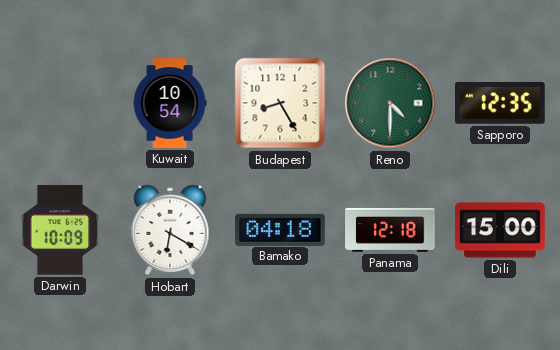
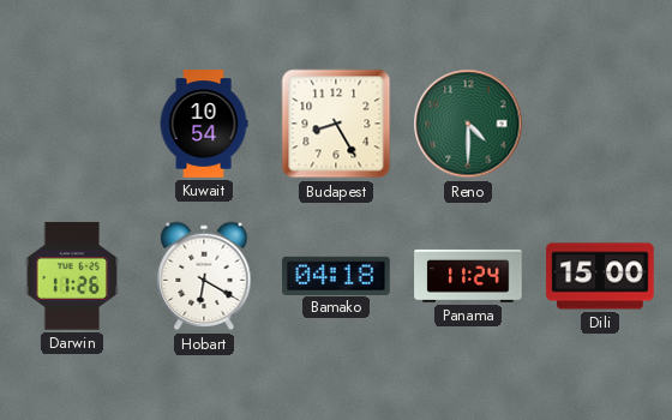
Sapporo: 12:35 -> none
Darwin: 10:09 -> 11:26
Panama: 12:18 -> 11:24
